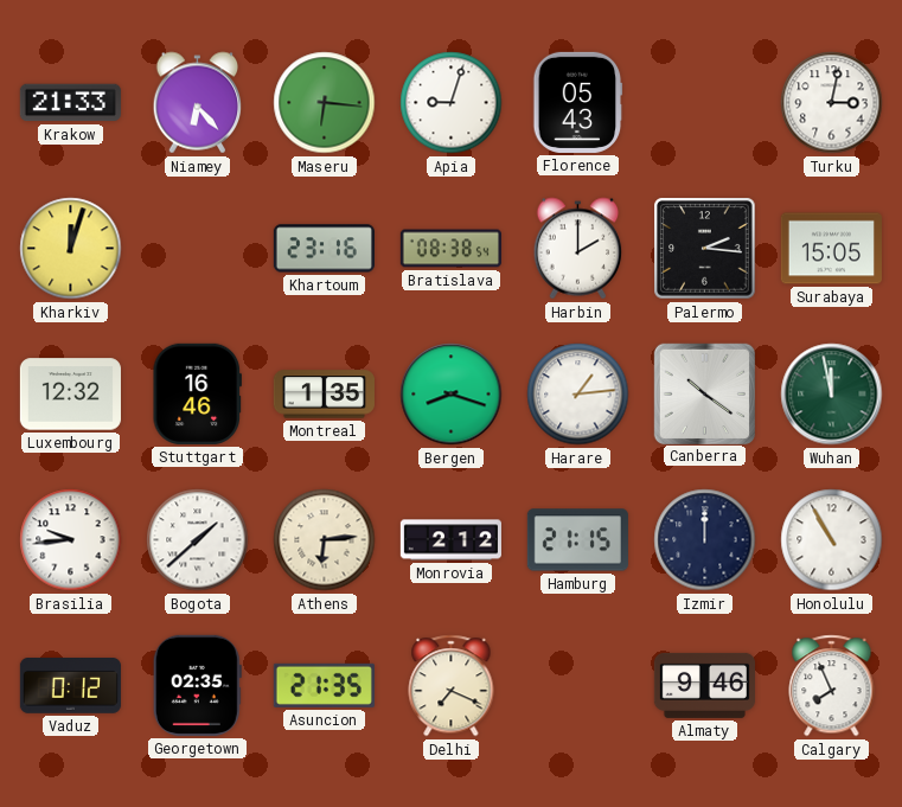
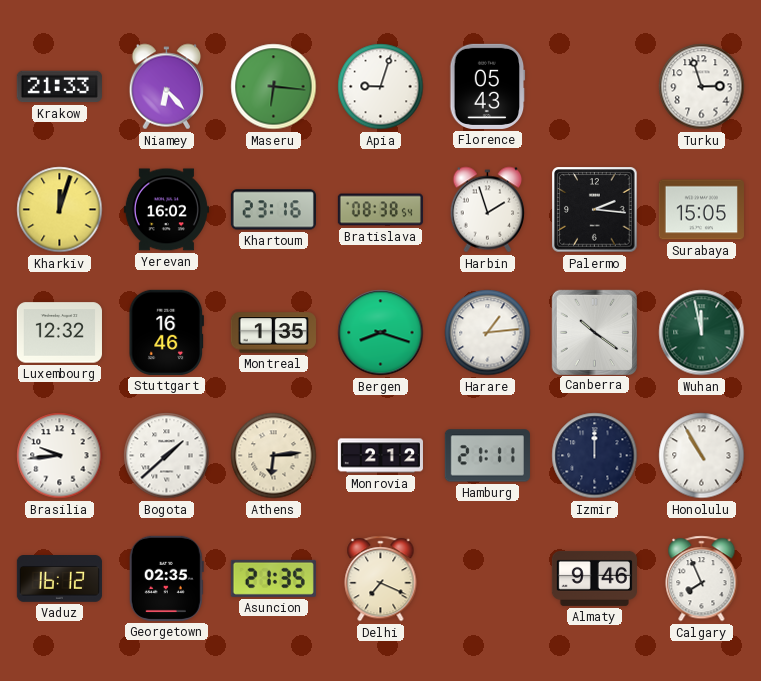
Turku: 3:02 -> 2:57
Yerevan: none -> 16:02
Harbin: 2:00 -> 1:57
Hamburg: 21:15 -> 21:11
Vaduz: 0:12 -> 16:12
